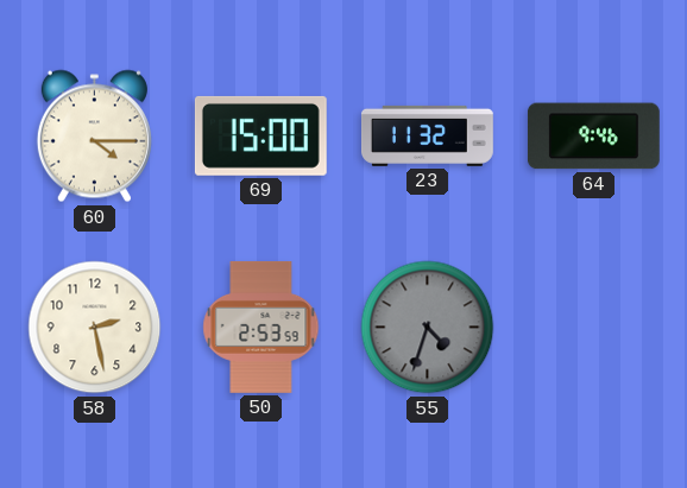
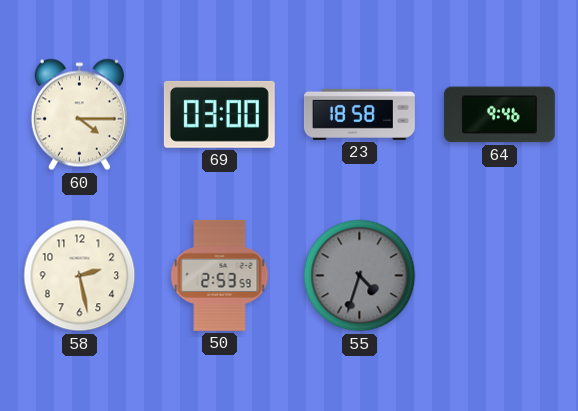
69: 15:00 -> 03:00
23: 11:32 -> 18:58
